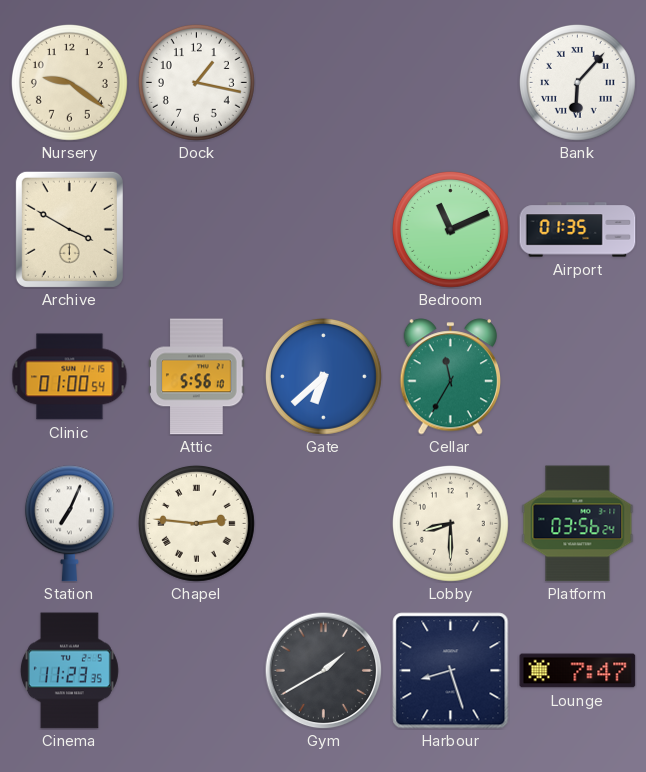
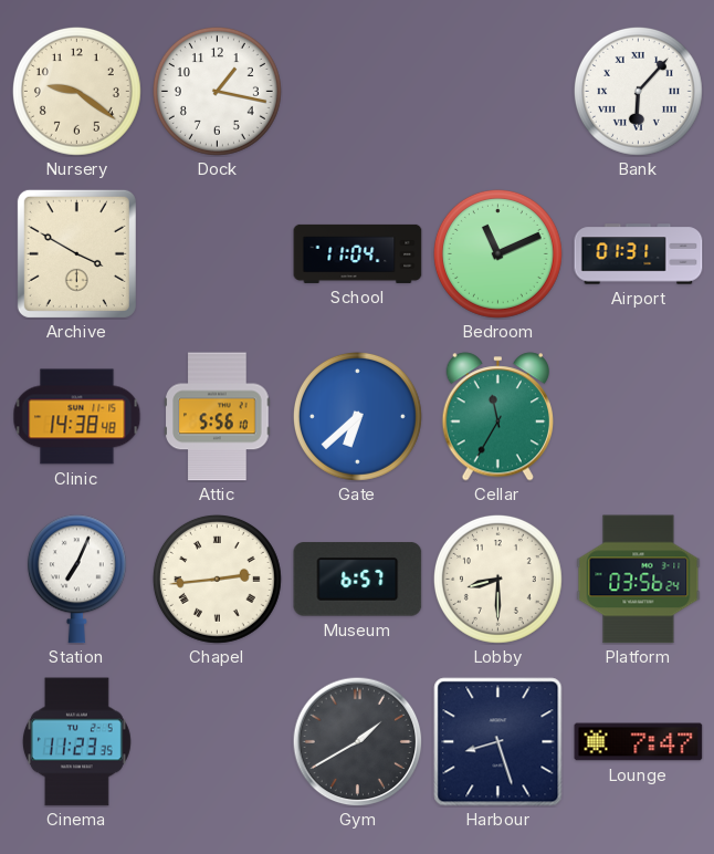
School: none -> 11:04
Airport: 01:35 -> 01:31
Clinic: 01:00 -> 14:38
Chapel: 2:46 -> 2:44
Museum: none -> 6:57
